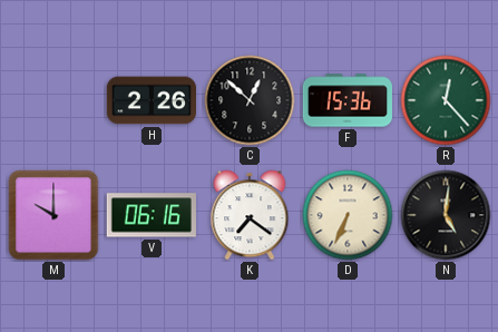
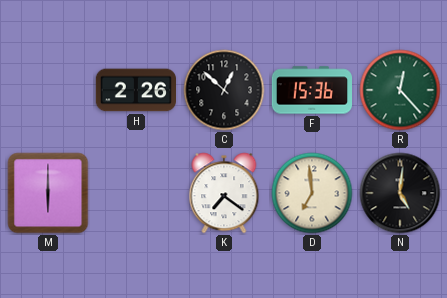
M: 10:00 -> 6:00
V: 06:16 -> none
D: 6:34 -> 6:59
